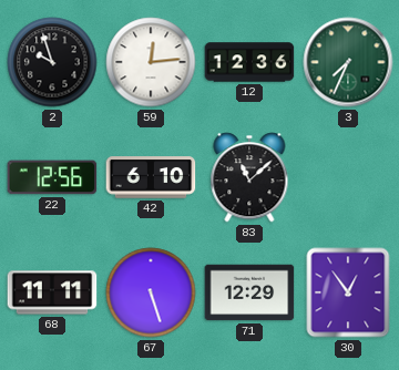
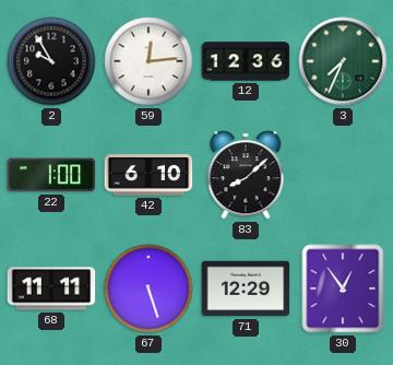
2: 9:57 -> 9:55
22: 12:56 -> 1:00
83: 11:08 -> 8:08
